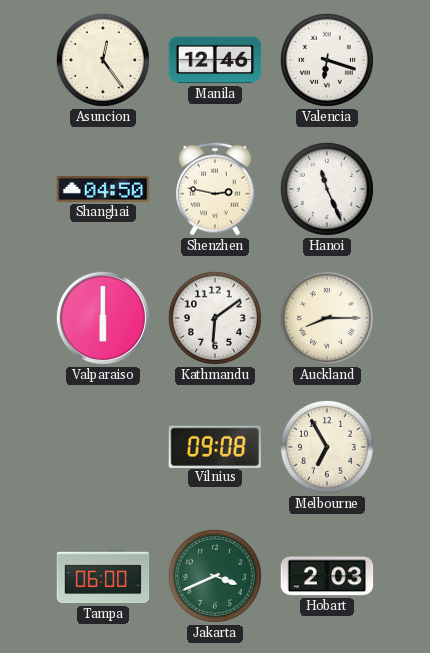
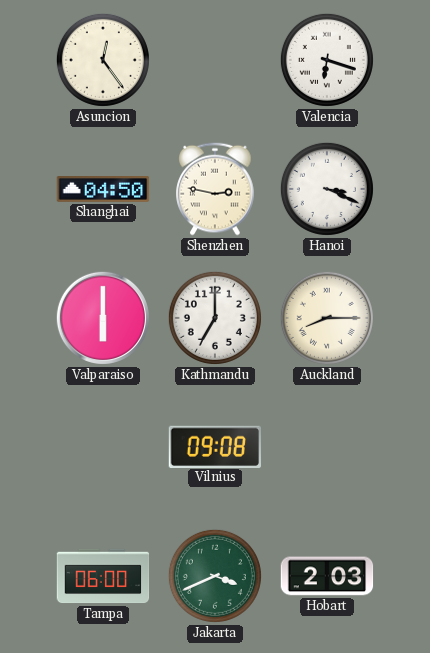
Manila: 12:46 -> none
Hanoi: 11:26 -> 3:19
Kathmandu: 6:09 -> 7:00
Melbourne: 6:55 -> none
